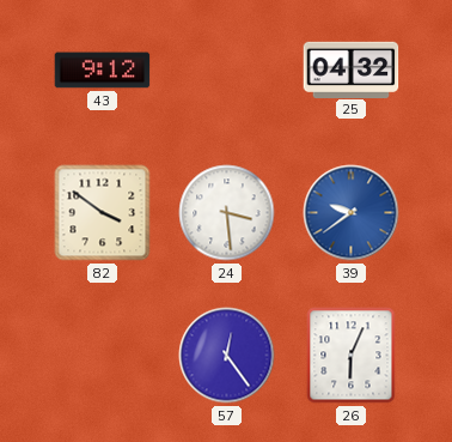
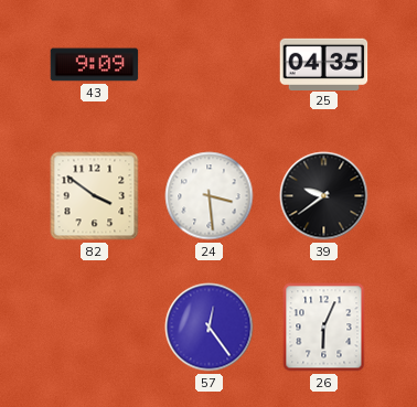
43: 9:12 -> 9:09
25: 04:32 -> 04:35
39 dial: blue -> black
